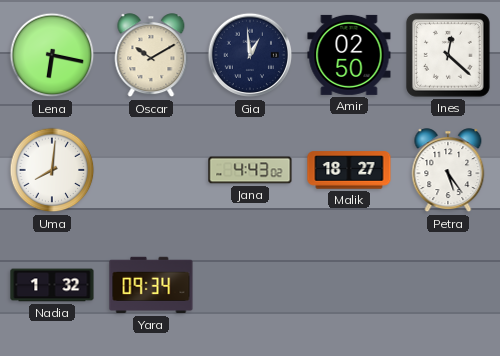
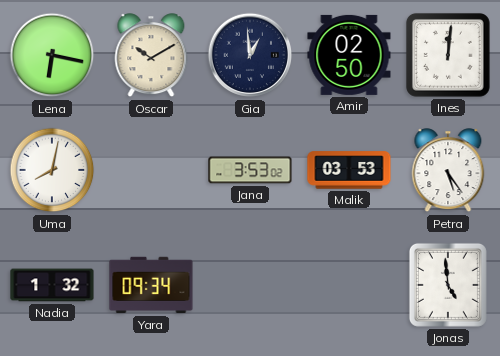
Ines: 12:22 -> 12:01
Uma: 8:01 -> 8:02
Jana: 4:43 -> 3:53
Malik: 18:27 -> 03:53
Jonas: none -> 4:59
